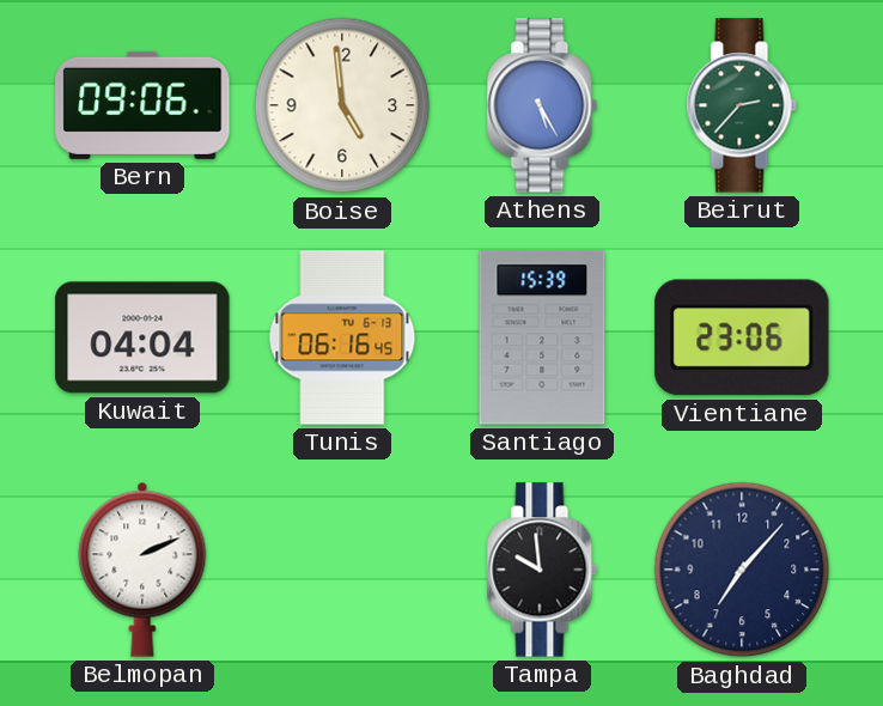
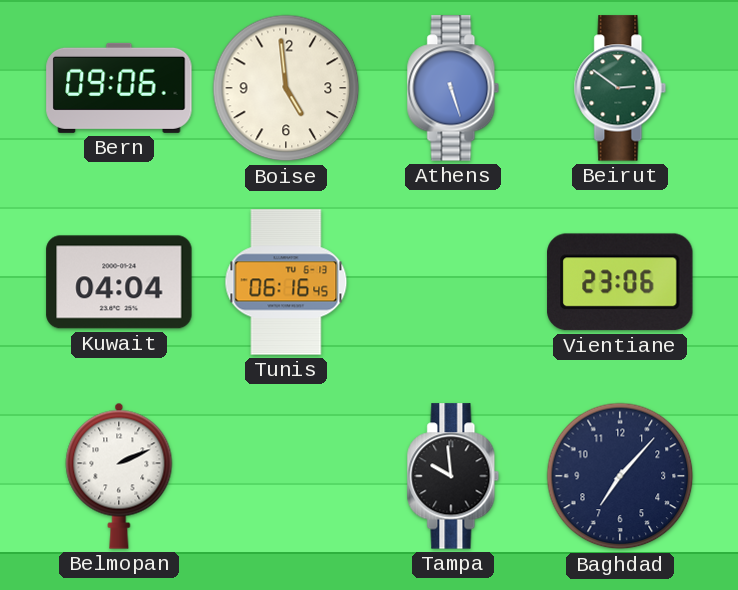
Athens: 5:25 -> 5:27
Beirut: 2:37 -> 2:51
Santiago: 15:39 -> none
